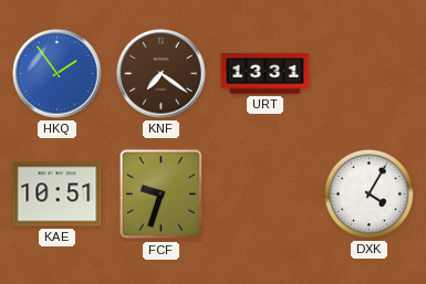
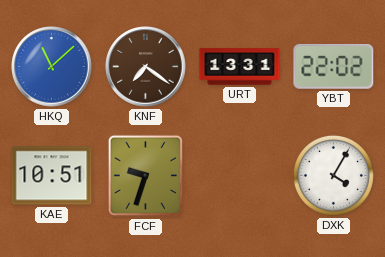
HKQ: 1:54 -> 11:08
YBT: none -> 22:02
